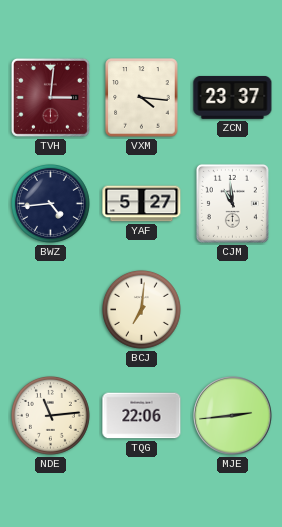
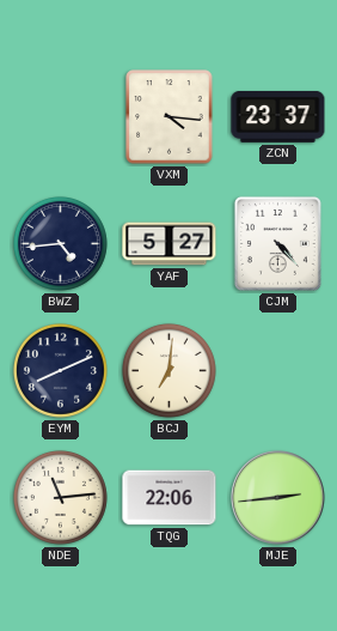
TVH: 3:01 -> none
CJM: 10:59 -> 4:23
EYM: none -> 8:11
